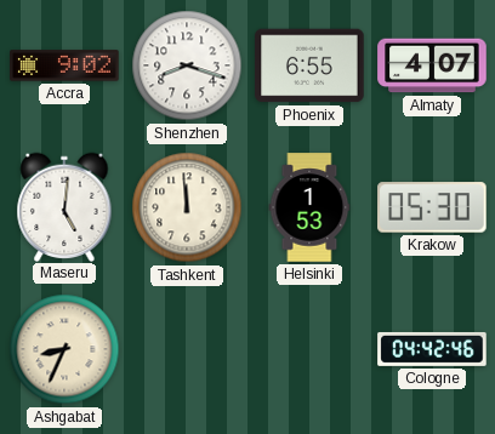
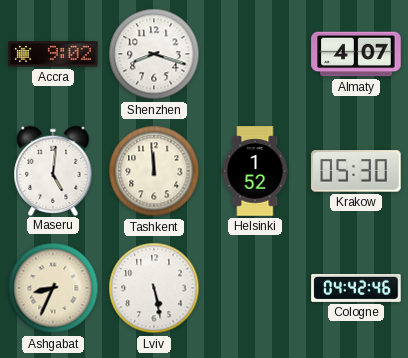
Phoenix: 6:55 -> none
Helsinki: 1:53 -> 1:52
Lviv: none -> 5:28
